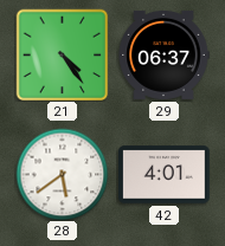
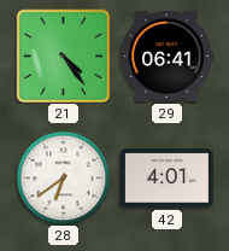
29: 06:37 -> 06:41
28: 5:39 -> 6:39
